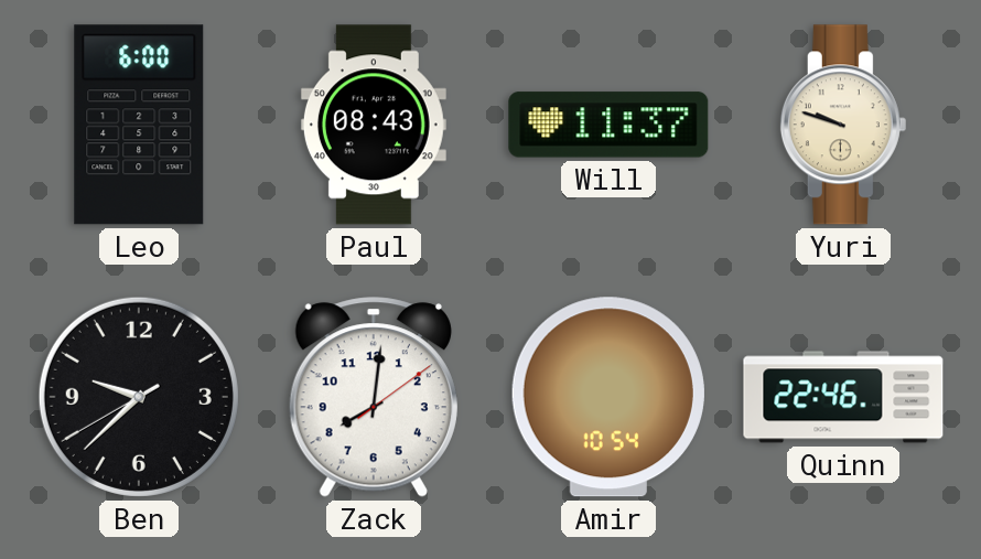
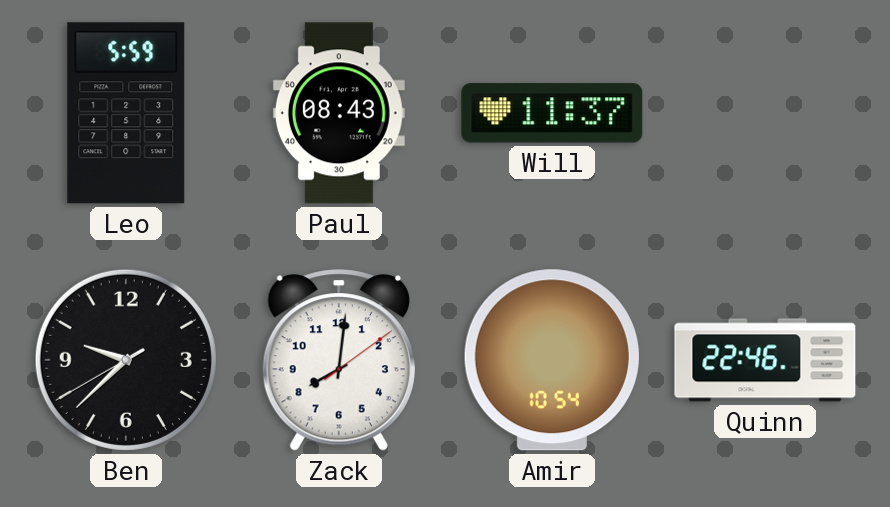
Leo: 6:00 -> 5:59
Yuri: 9:48 -> none
